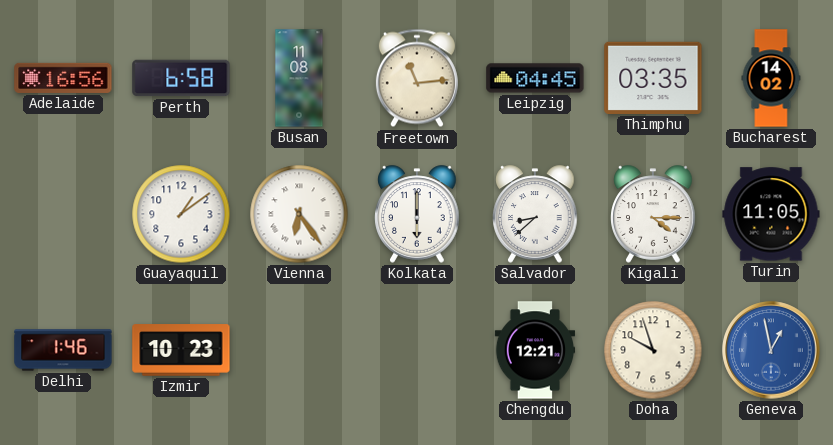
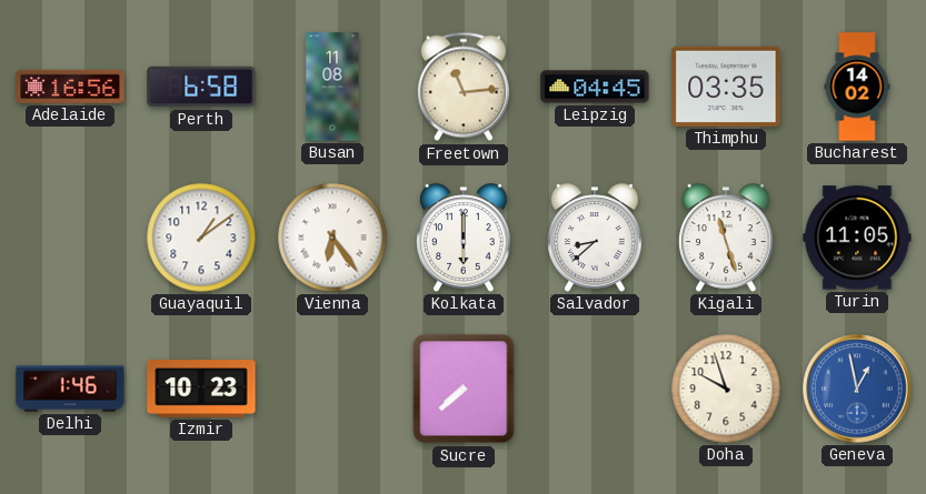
Kigali: 4:15 -> 11:27
Sucre: none -> 7:38
Chengdu: 12:21 -> none
